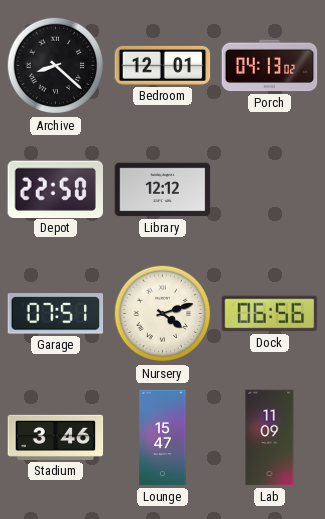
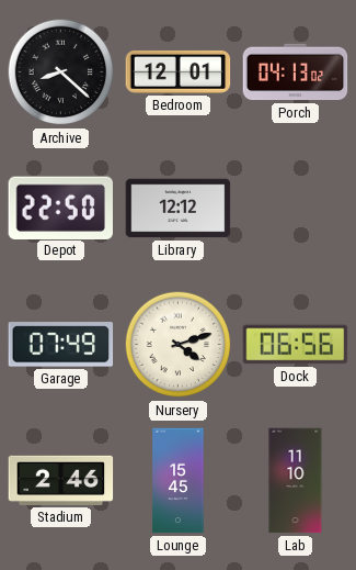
Garage: 07:51 -> 07:49
Stadium: 3:46 -> 2:46
Lounge: 15:47 -> 15:45
Lab: 11:09 -> 11:10
